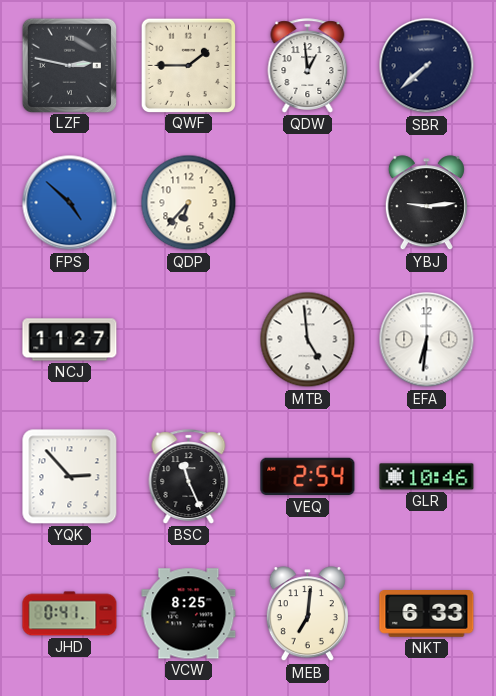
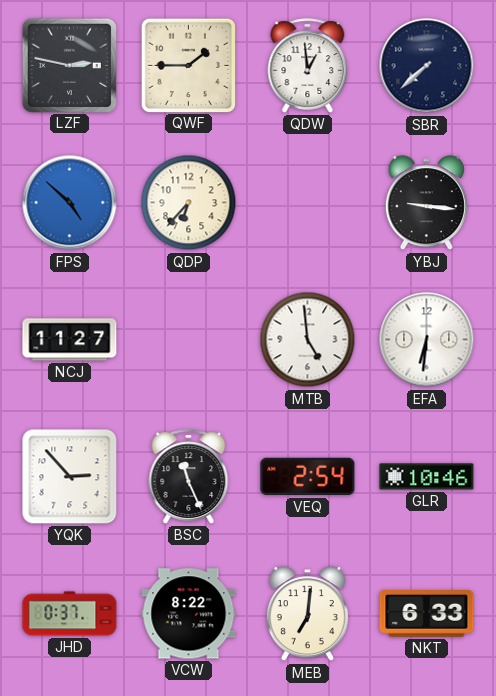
YBJ: 9:14 -> 9:16
JHD: 0:41 -> 0:37
VCW: 8:25 -> 8:22
